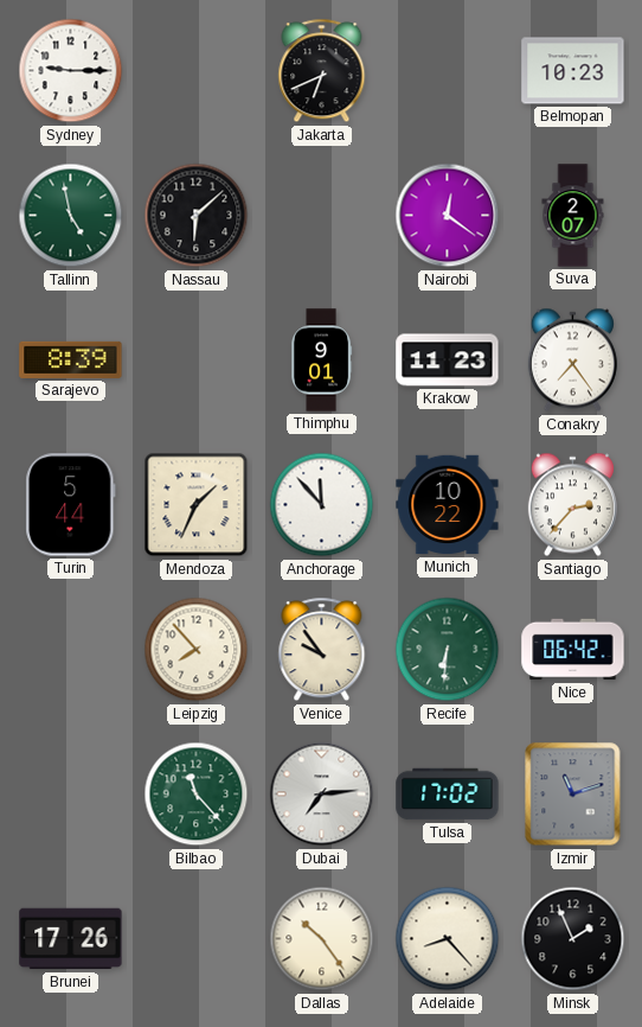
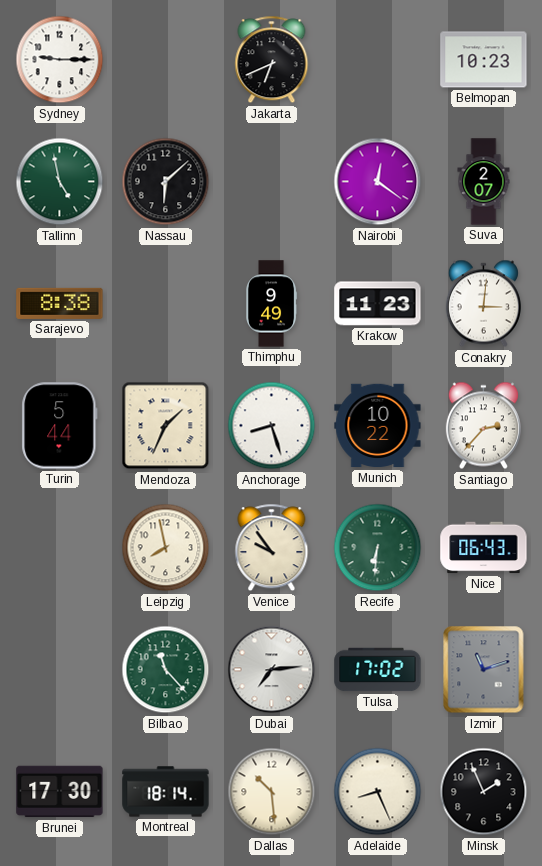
Sarajevo: 8:39 -> 8:38
Thimphu: 9:01 -> 9:49
Conakry: 7:24 -> 3:01
Anchorage: 11:53 -> 8:27
Leipzig: 7:53 -> 7:58
Nice: 06:42 -> 06:43
Brunei: 17:26 -> 17:30
Montreal: none -> 18:14
Dallas: 10:24 -> 10:29
Adelaide: 8:23 -> 8:26
